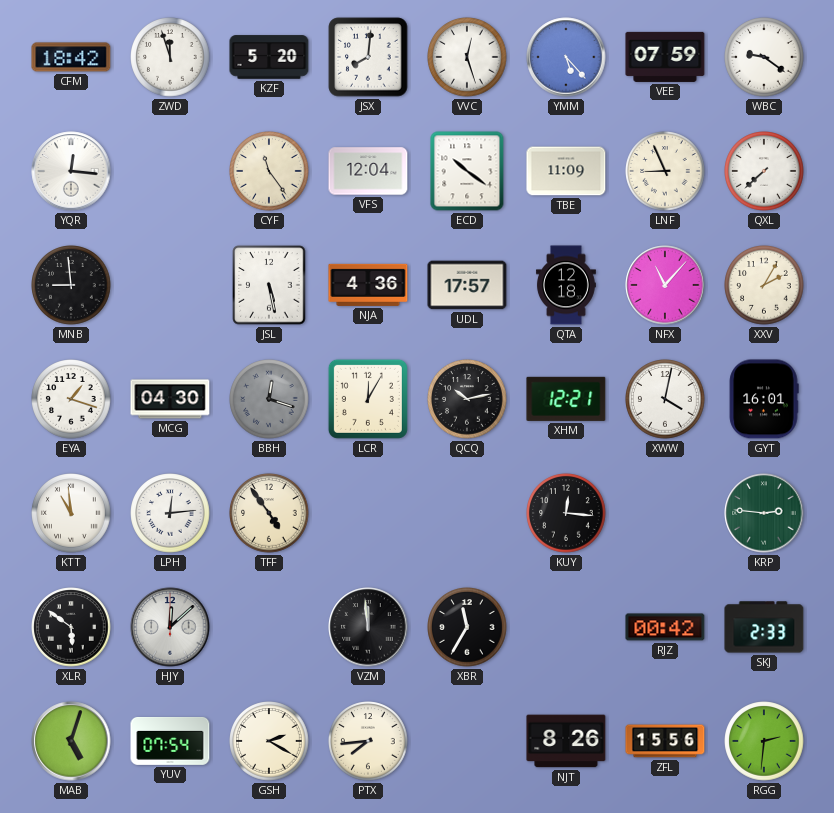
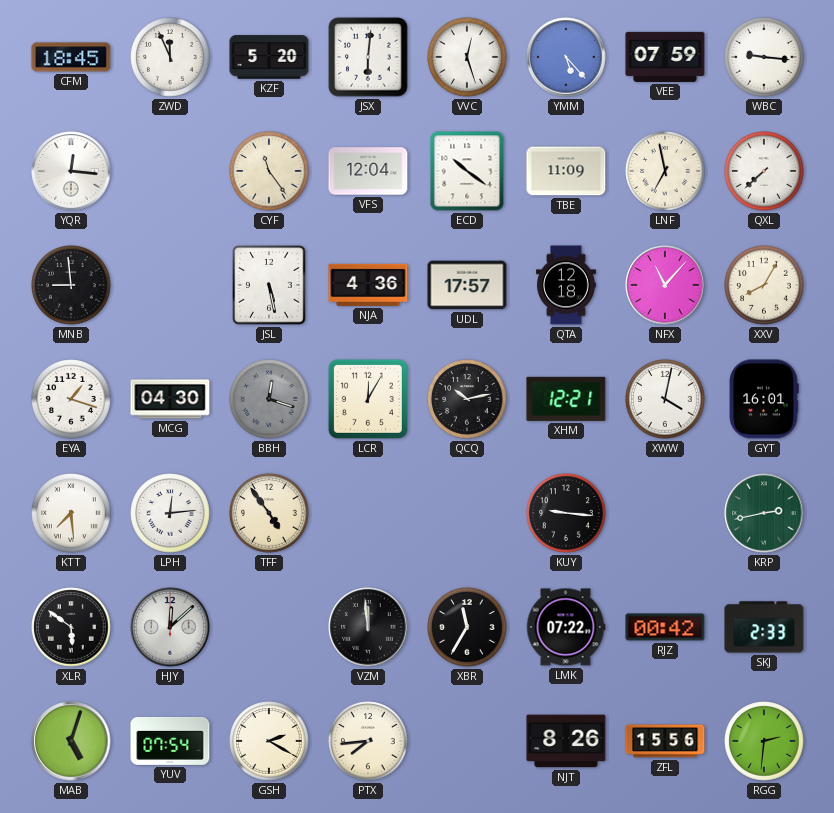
CFM: 18:42 -> 18:45
ZWD: 11:57 -> 11:56
JSX: 8:01 -> 6:01
WBC: 9:21 -> 9:16
LNF: 8:56 -> 6:58
XXV: 2:05 -> 8:05
KTT: 10:59 -> 7:29
KUY: 12:16 -> 9:16
KRP: 2:46 -> 2:43
LMK: none -> 07:22
